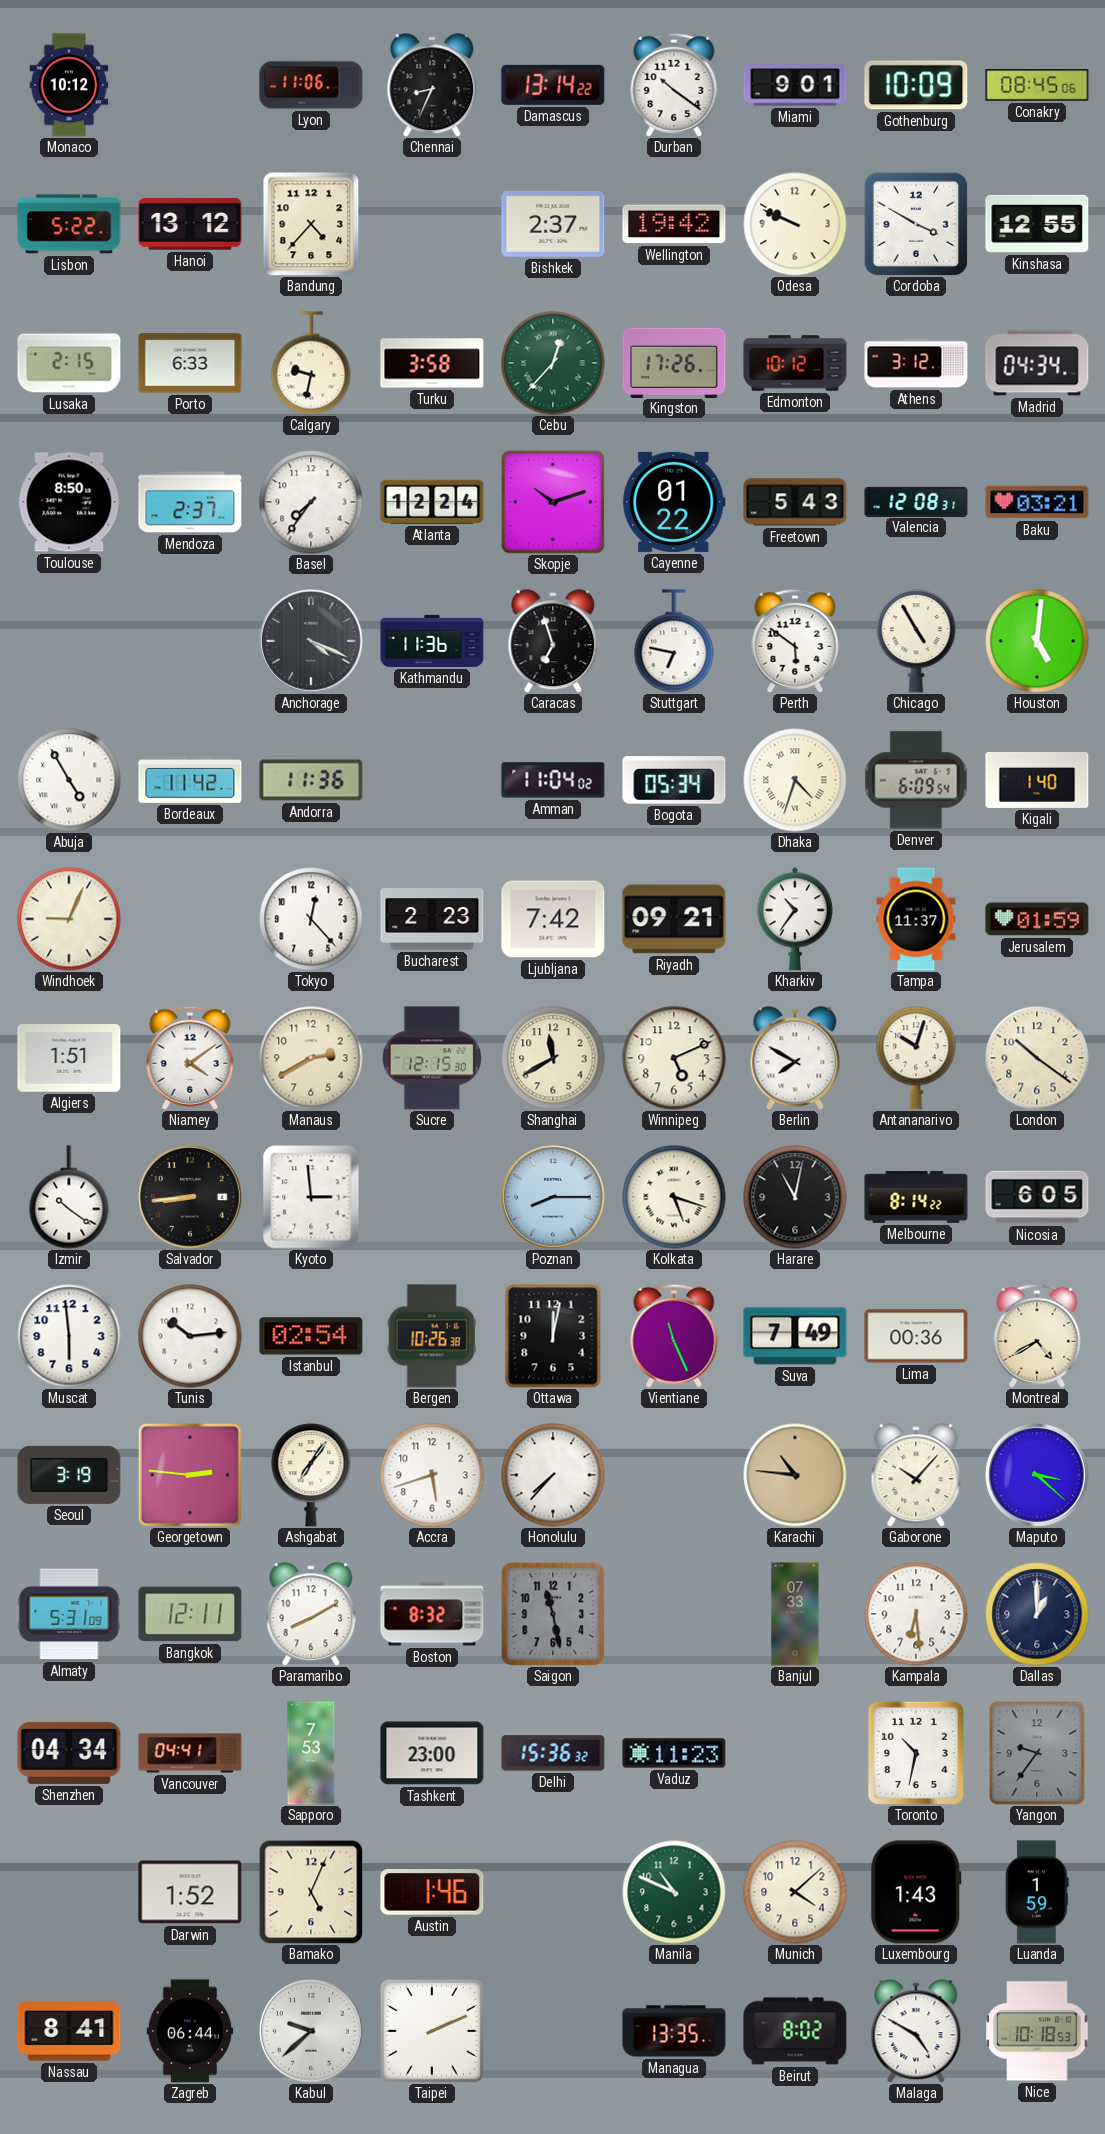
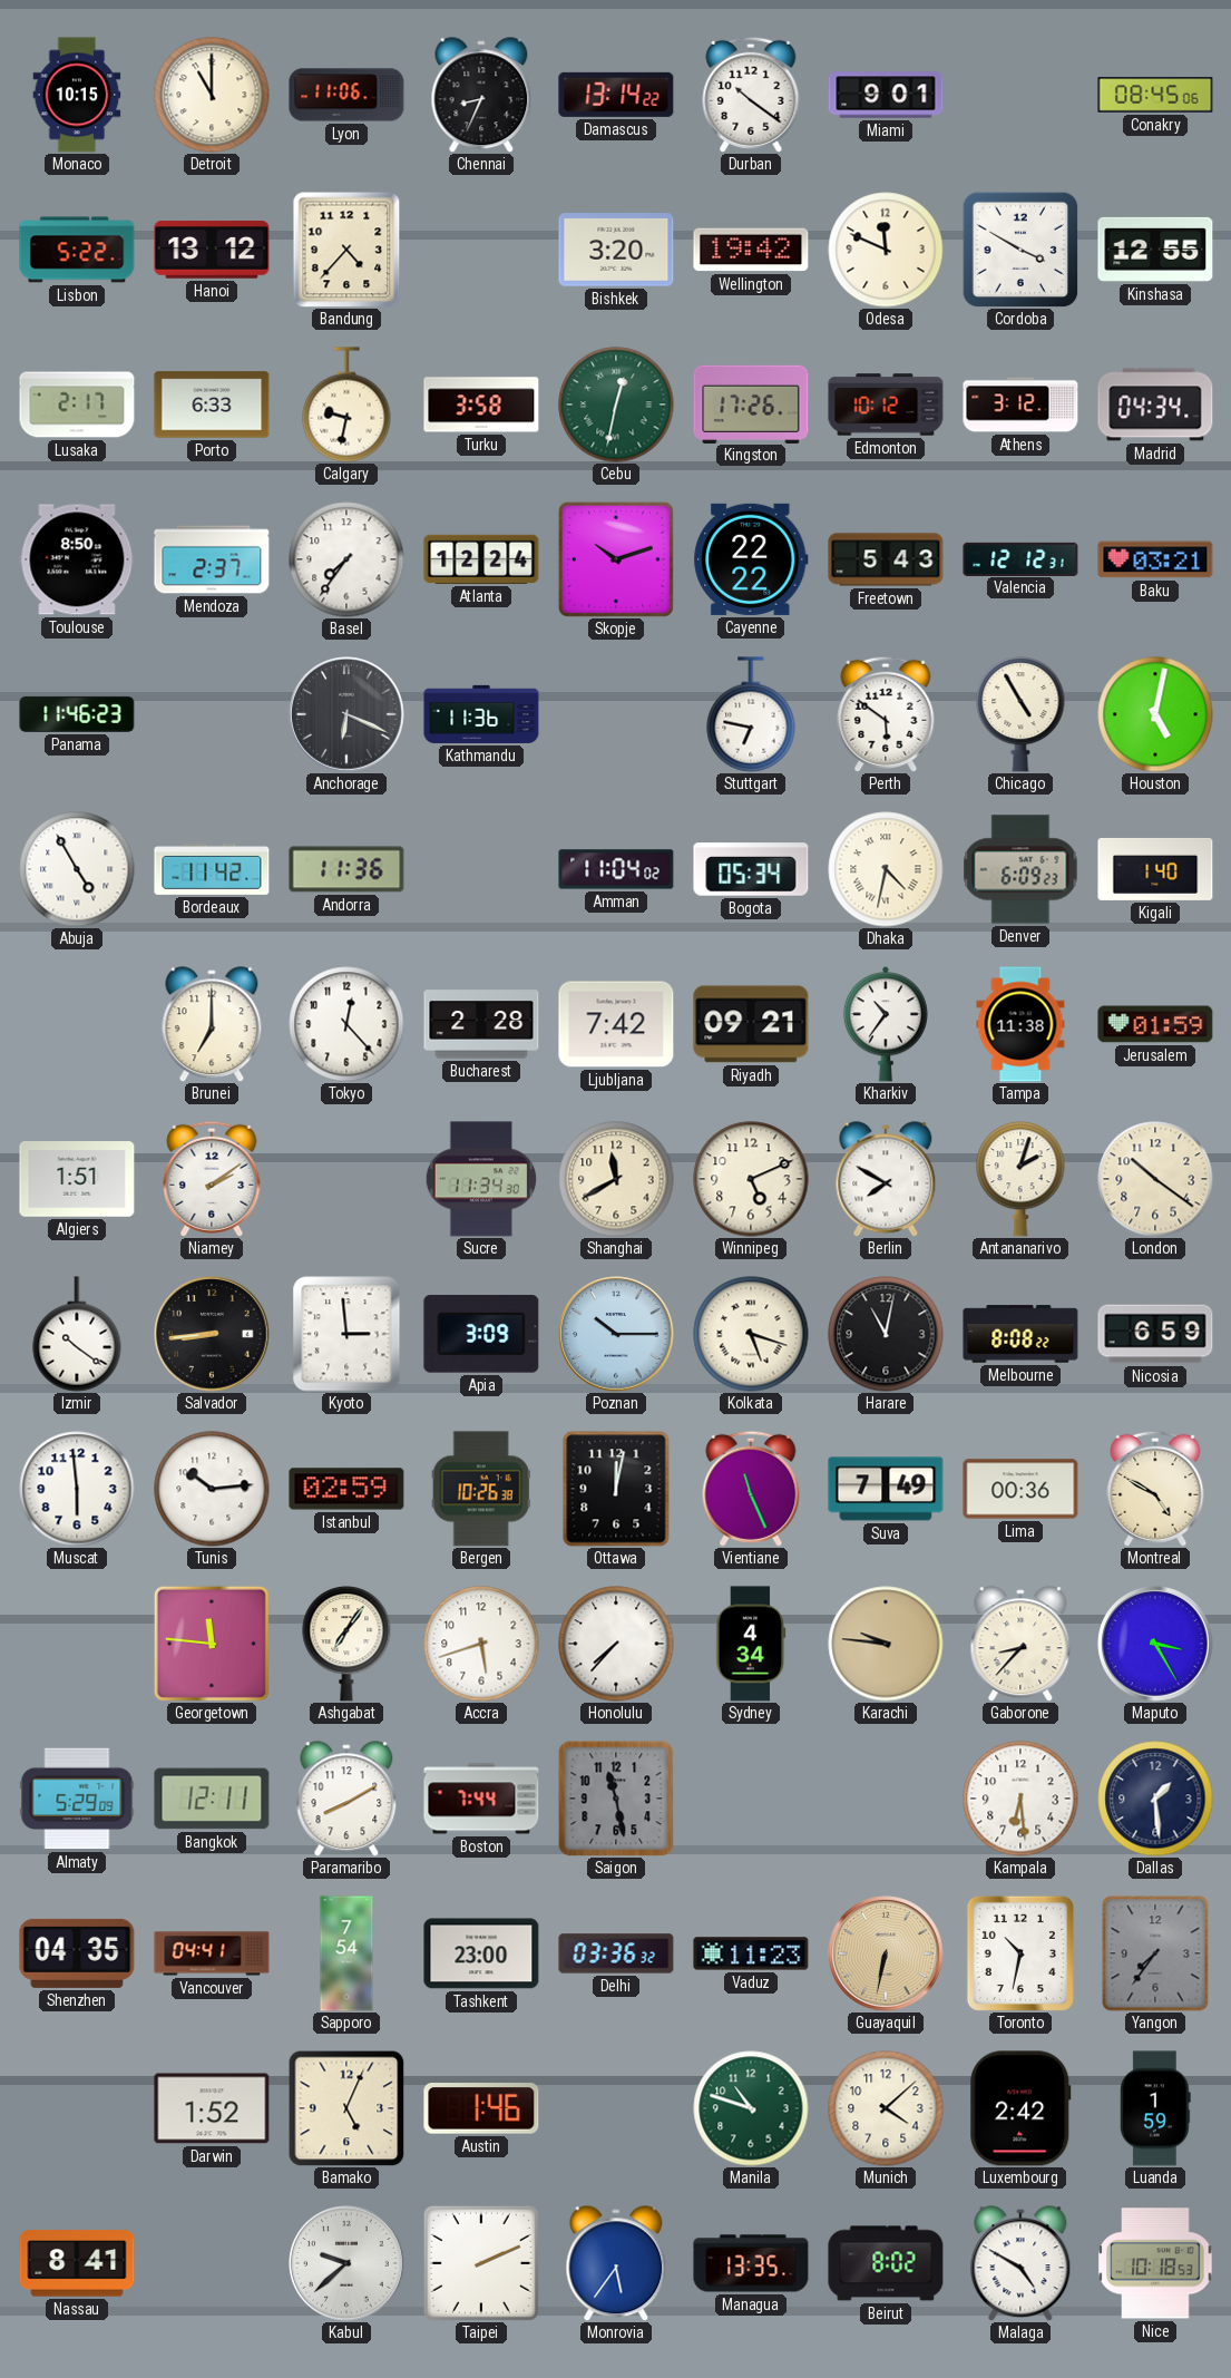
Monaco: 10:12 -> 10:15
Detroit: none -> 11:00
Gothenburg: 10:09 -> none
Bishkek: 2:37 -> 3:20
Odesa: 9:49 -> 11:49
Lusaka: 2:15 -> 2:17
Cebu: 12:37 -> 12:32
Cayenne: 01:22 -> 22:22
Valencia: 12:08 -> 12:12
Panama: none -> 11:46
Anchorage: 4:19 -> 6:19
Caracas: 6:57 -> none
Houston: 5:01 -> 5:02
Dhaka: 4:33 -> 4:32
Denver: 6:09:54 -> 6:09:23
Windhoek: 9:04 -> none
Brunei: none -> 7:00
Bucharest: 2:23 -> 2:28
Tampa: 11:37 -> 11:38
Niamey: 4:09 -> 2:09
Manaus: 2:40 -> none
Sucre: 12:15 -> 11:34
Antananarivo: 10:03 -> 2:03
Apia: none -> 3:09
Poznan: 8:15 -> 10:15
Melbourne: 8:14 -> 8:08
Nicosia: 6:05 -> 6:59
Istanbul: 02:54 -> 02:59
Montreal: 4:40 -> 4:50
Seoul: 3:19 -> none
Georgetown: 2:46 -> 11:46
Sydney: none -> 4:34
Karachi: 10:46 -> 9:46
Gaborone: 10:07 -> 8:37
Maputo: 3:22 -> 3:25
Almaty: 5:31 -> 5:29
Boston: 8:32 -> 7:44
Banjul: 07:33 -> none
Dallas: 1:00 -> 1:29
Shenzhen: 04:34 -> 04:35
Sapporo: 7:53 -> 7:54
Delhi: 15:36 -> 03:36
Guayaquil: none -> 6:32
Yangon: 9:36 -> 7:36
Manila: 10:49 -> 10:48
Luxembourg: 1:43 -> 2:42
Zagreb: 06:44 -> none
Monrovia: none -> 5:36
